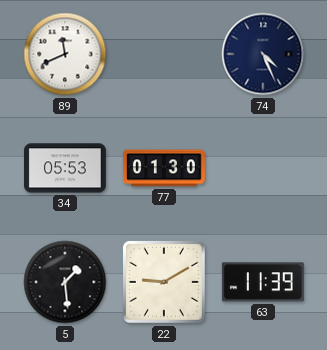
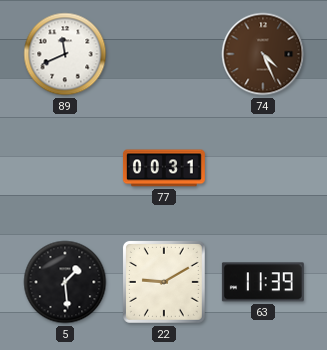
74 dial: navy -> brown
34: 05:53 -> none
77: 01:30 -> 00:31
